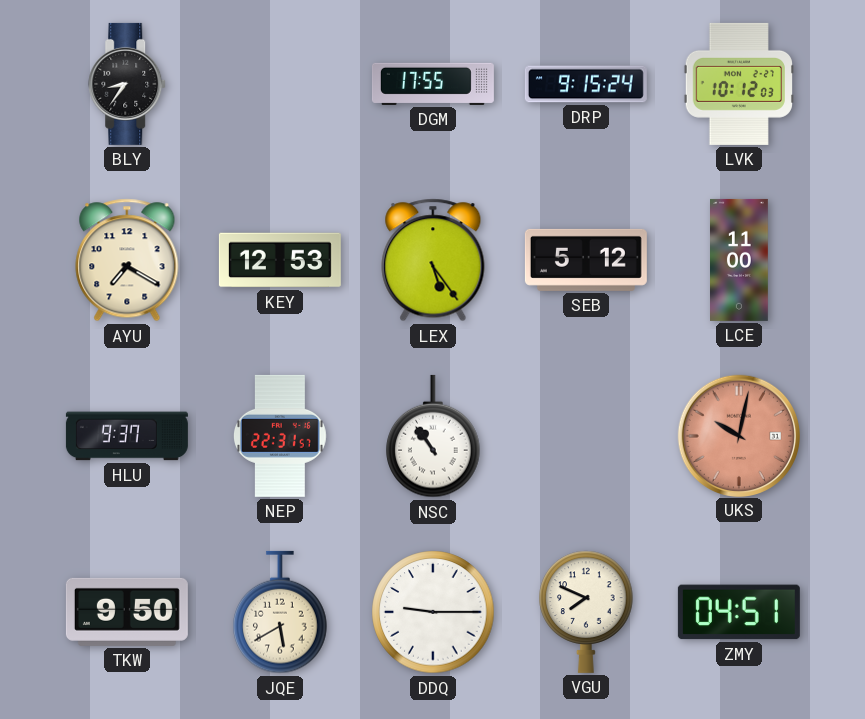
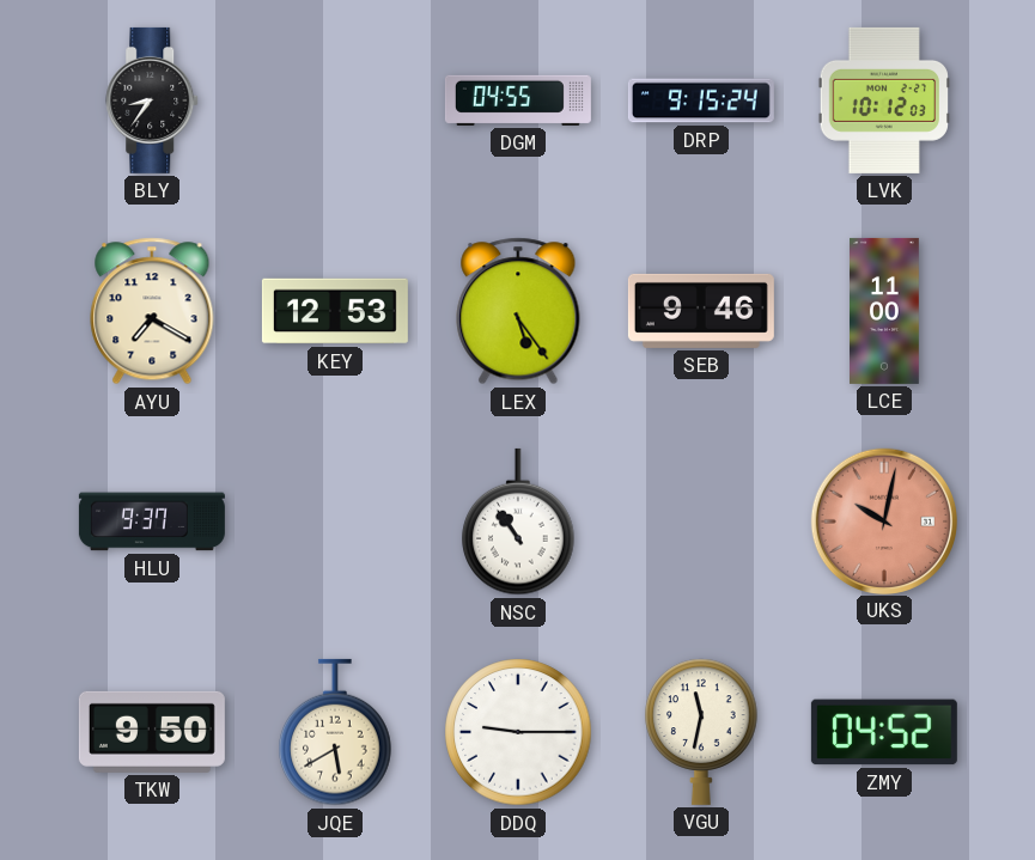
DGM: 17:55 -> 04:55
SEB: 5:12 -> 9:46
NEP: 22:31 -> none
VGU: 7:49 -> 11:32
ZMY: 04:51 -> 04:52
